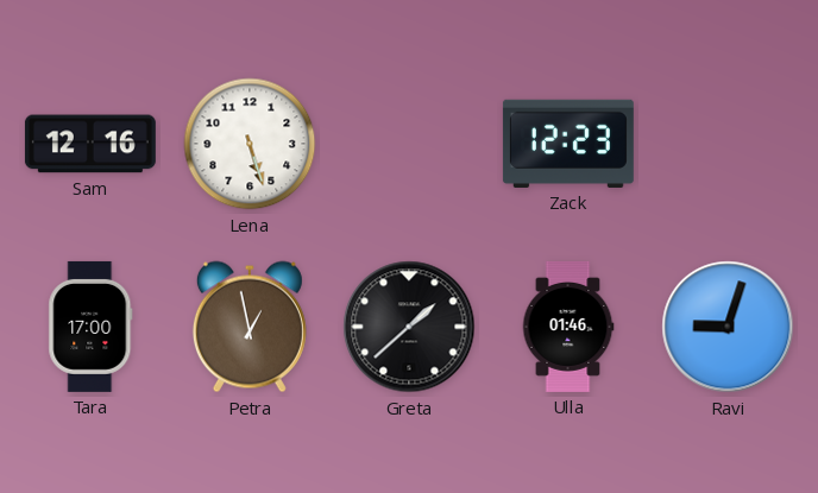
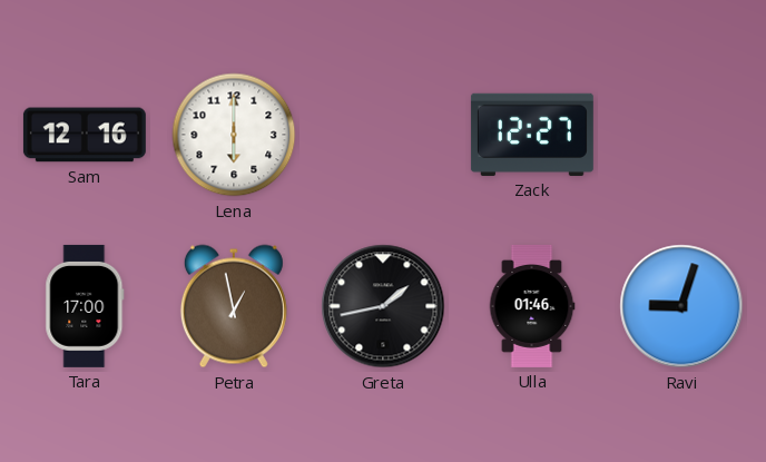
Lena: 5:27 -> 6:00
Zack: 12:23 -> 12:27
Greta: 1:38 -> 1:43
